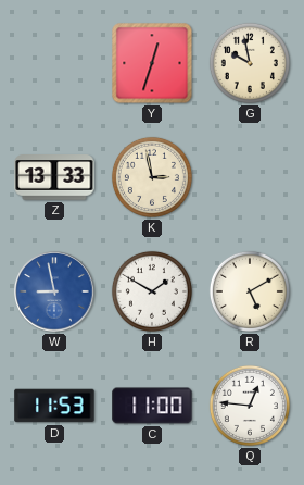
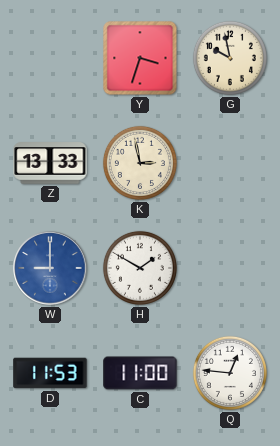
Y: 12:33 -> 3:33
W: 8:58 -> 9:00
R: 5:10 -> none
